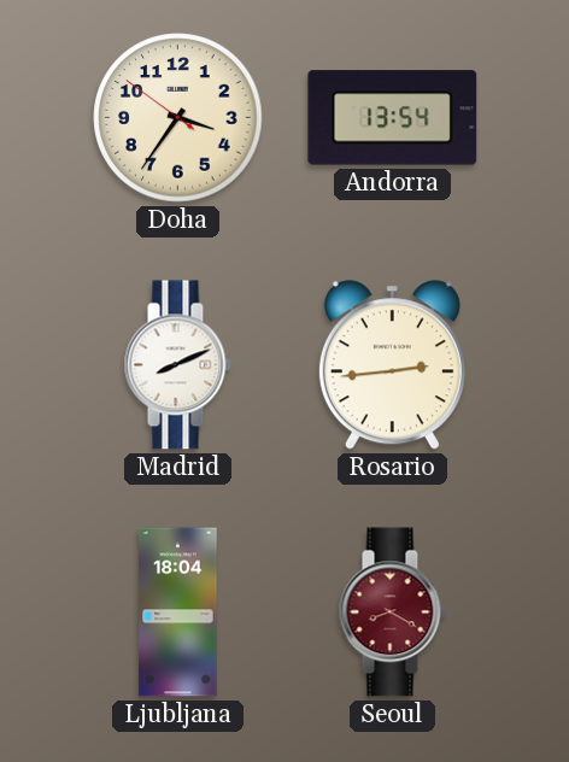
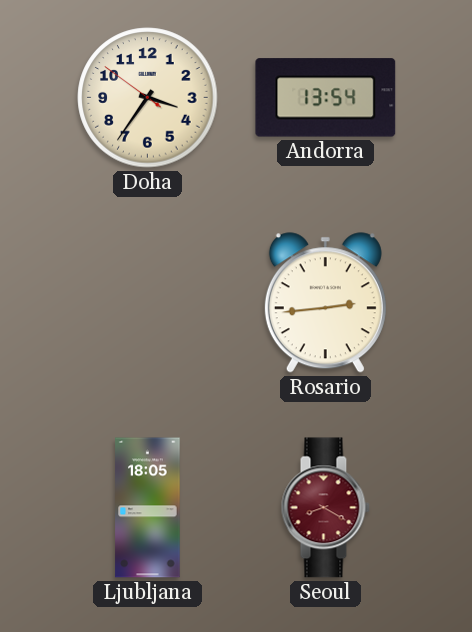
Madrid: 8:11 -> none
Ljubljana: 18:04 -> 18:05
